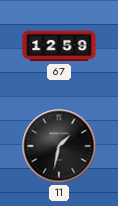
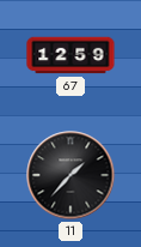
11: 1:32 -> 1:37
